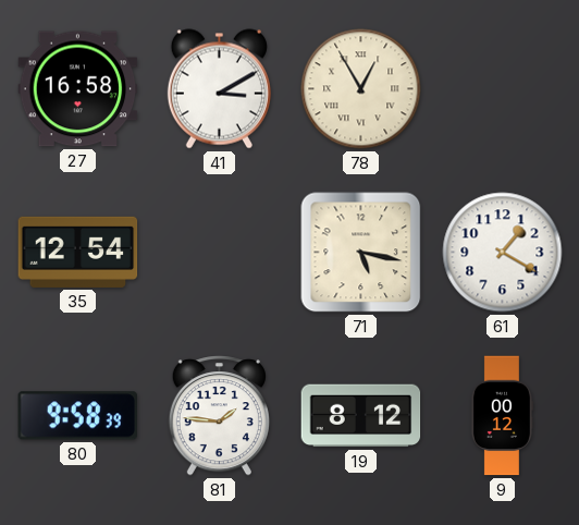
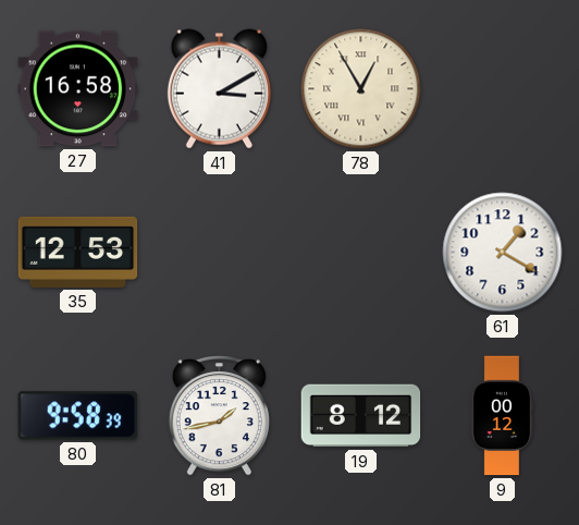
35: 12:54 -> 12:53
71: 5:17 -> none
81: 1:46 -> 1:43
